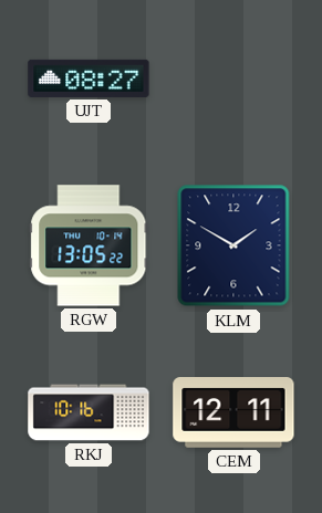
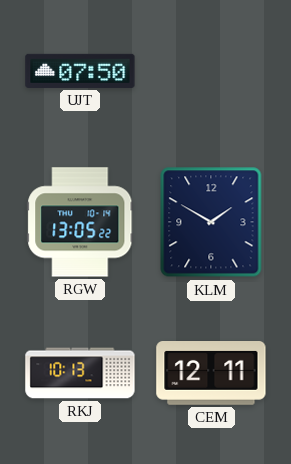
UJT: 08:27 -> 07:50
RKJ: 10:16 -> 10:13
